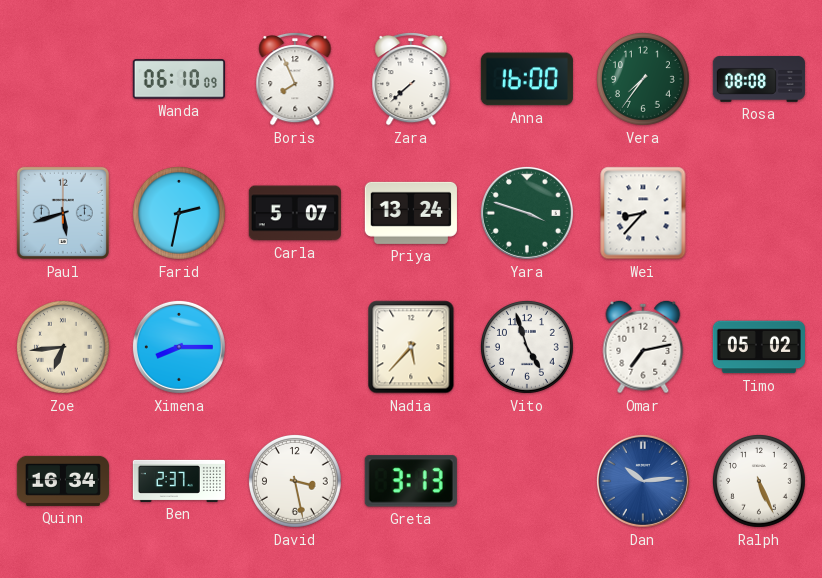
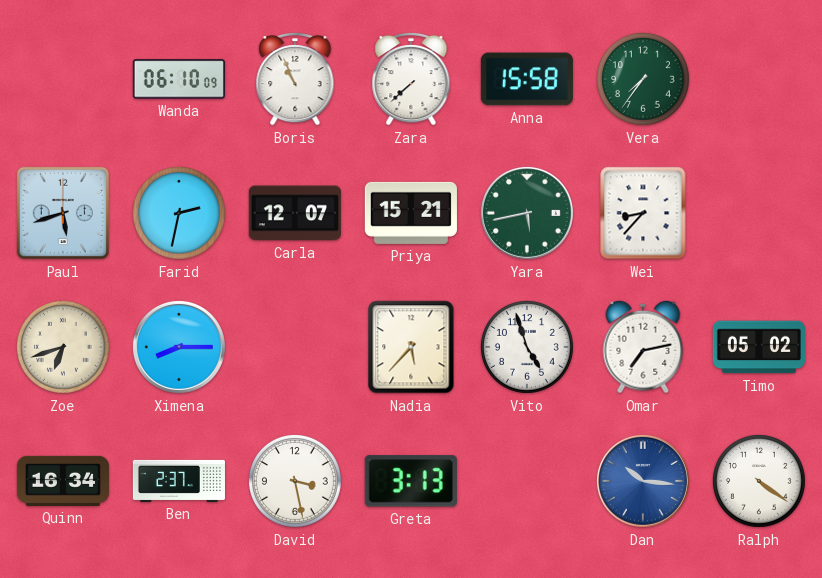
Boris: 7:56 -> 10:56
Anna: 16:00 -> 15:58
Rosa: 08:08 -> none
Carla: 5:07 -> 12:07
Priya: 13:24 -> 15:21
Yara: 3:48 -> 5:43
Zoe: 6:44 -> 6:42
Dan: 10:14 -> 10:16
Ralph: 5:26 -> 4:21
